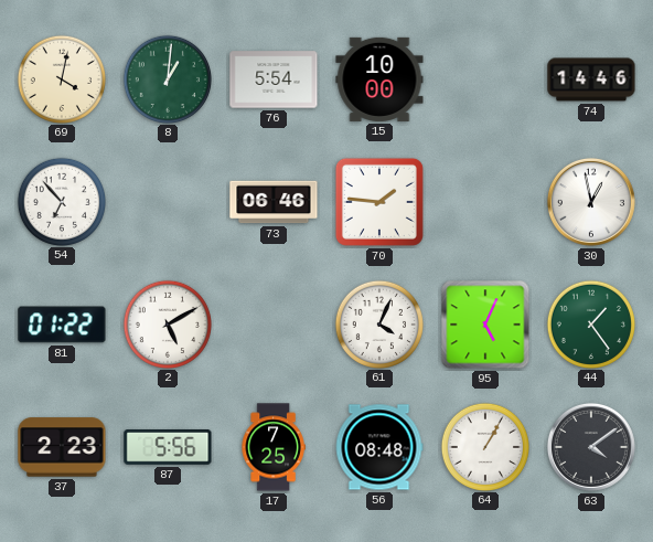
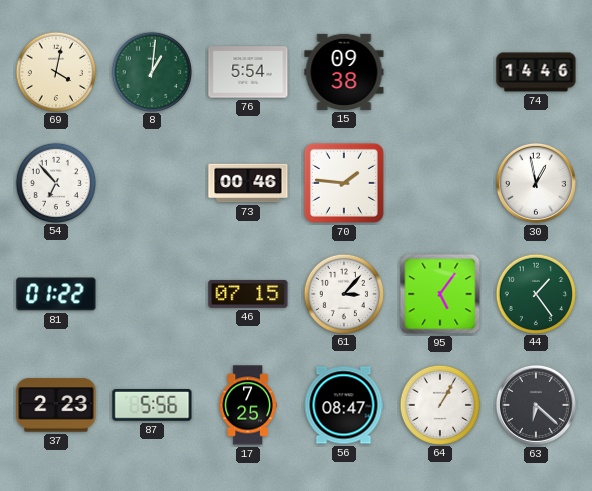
15: 10:00 -> 09:38
73: 06:46 -> 00:46
2: 5:10 -> none
46: none -> 07:15
61: 4:04 -> 3:07
95: 5:04 -> 5:06
56: 08:48 -> 08:47
63: 4:09 -> 6:22
